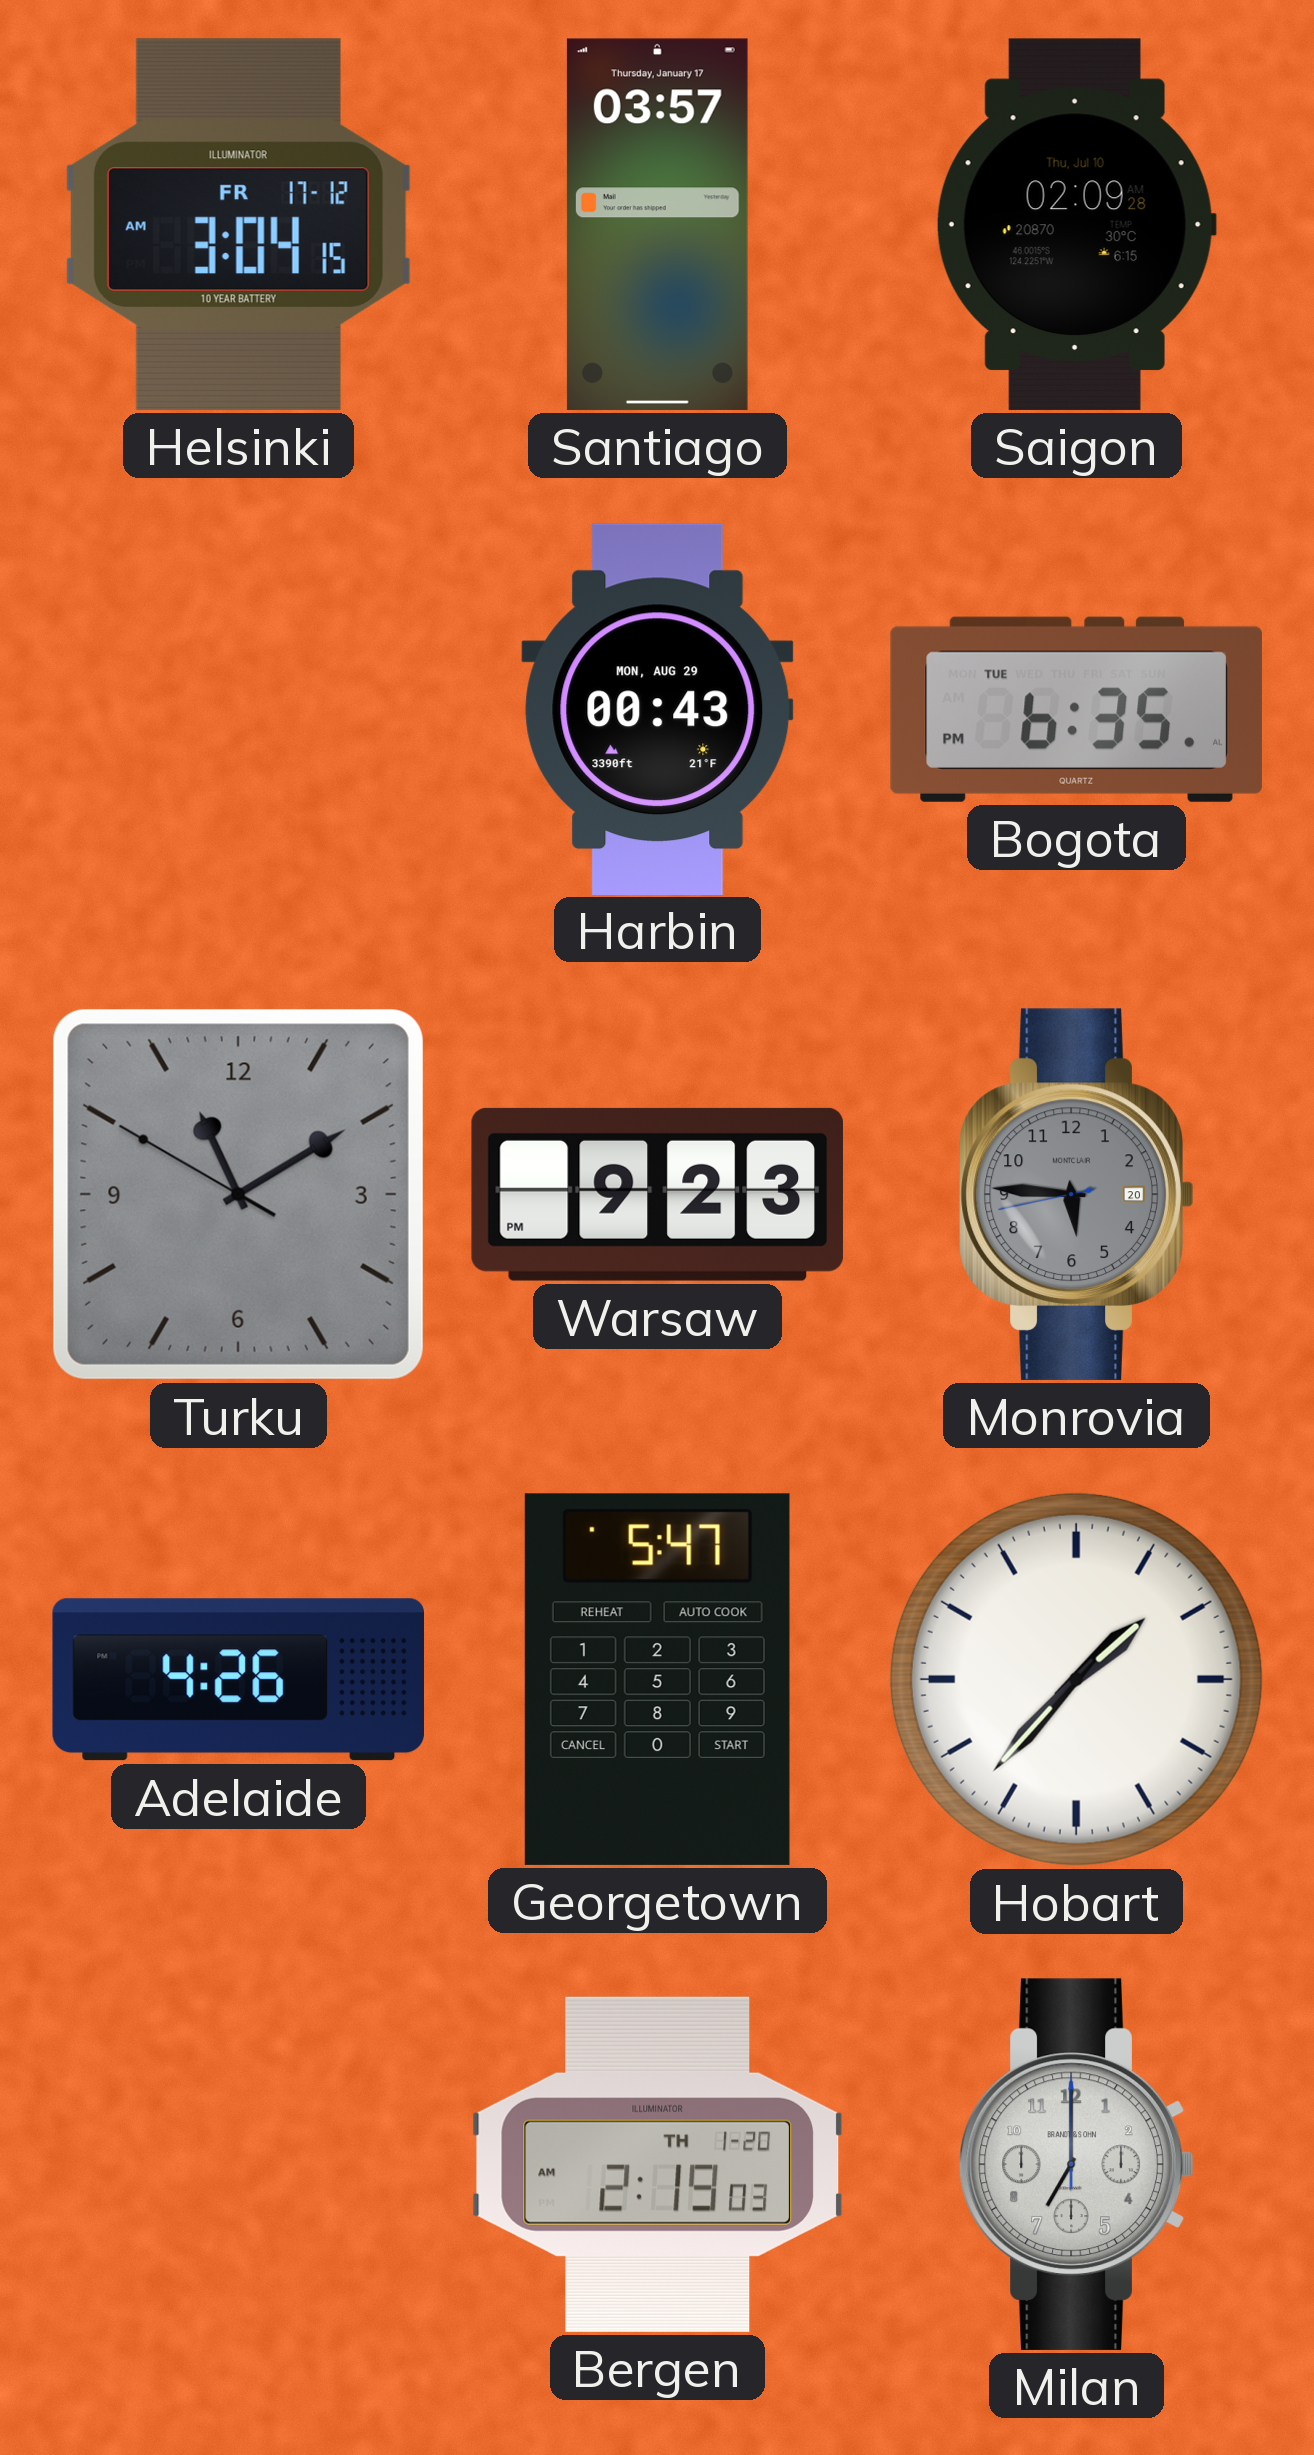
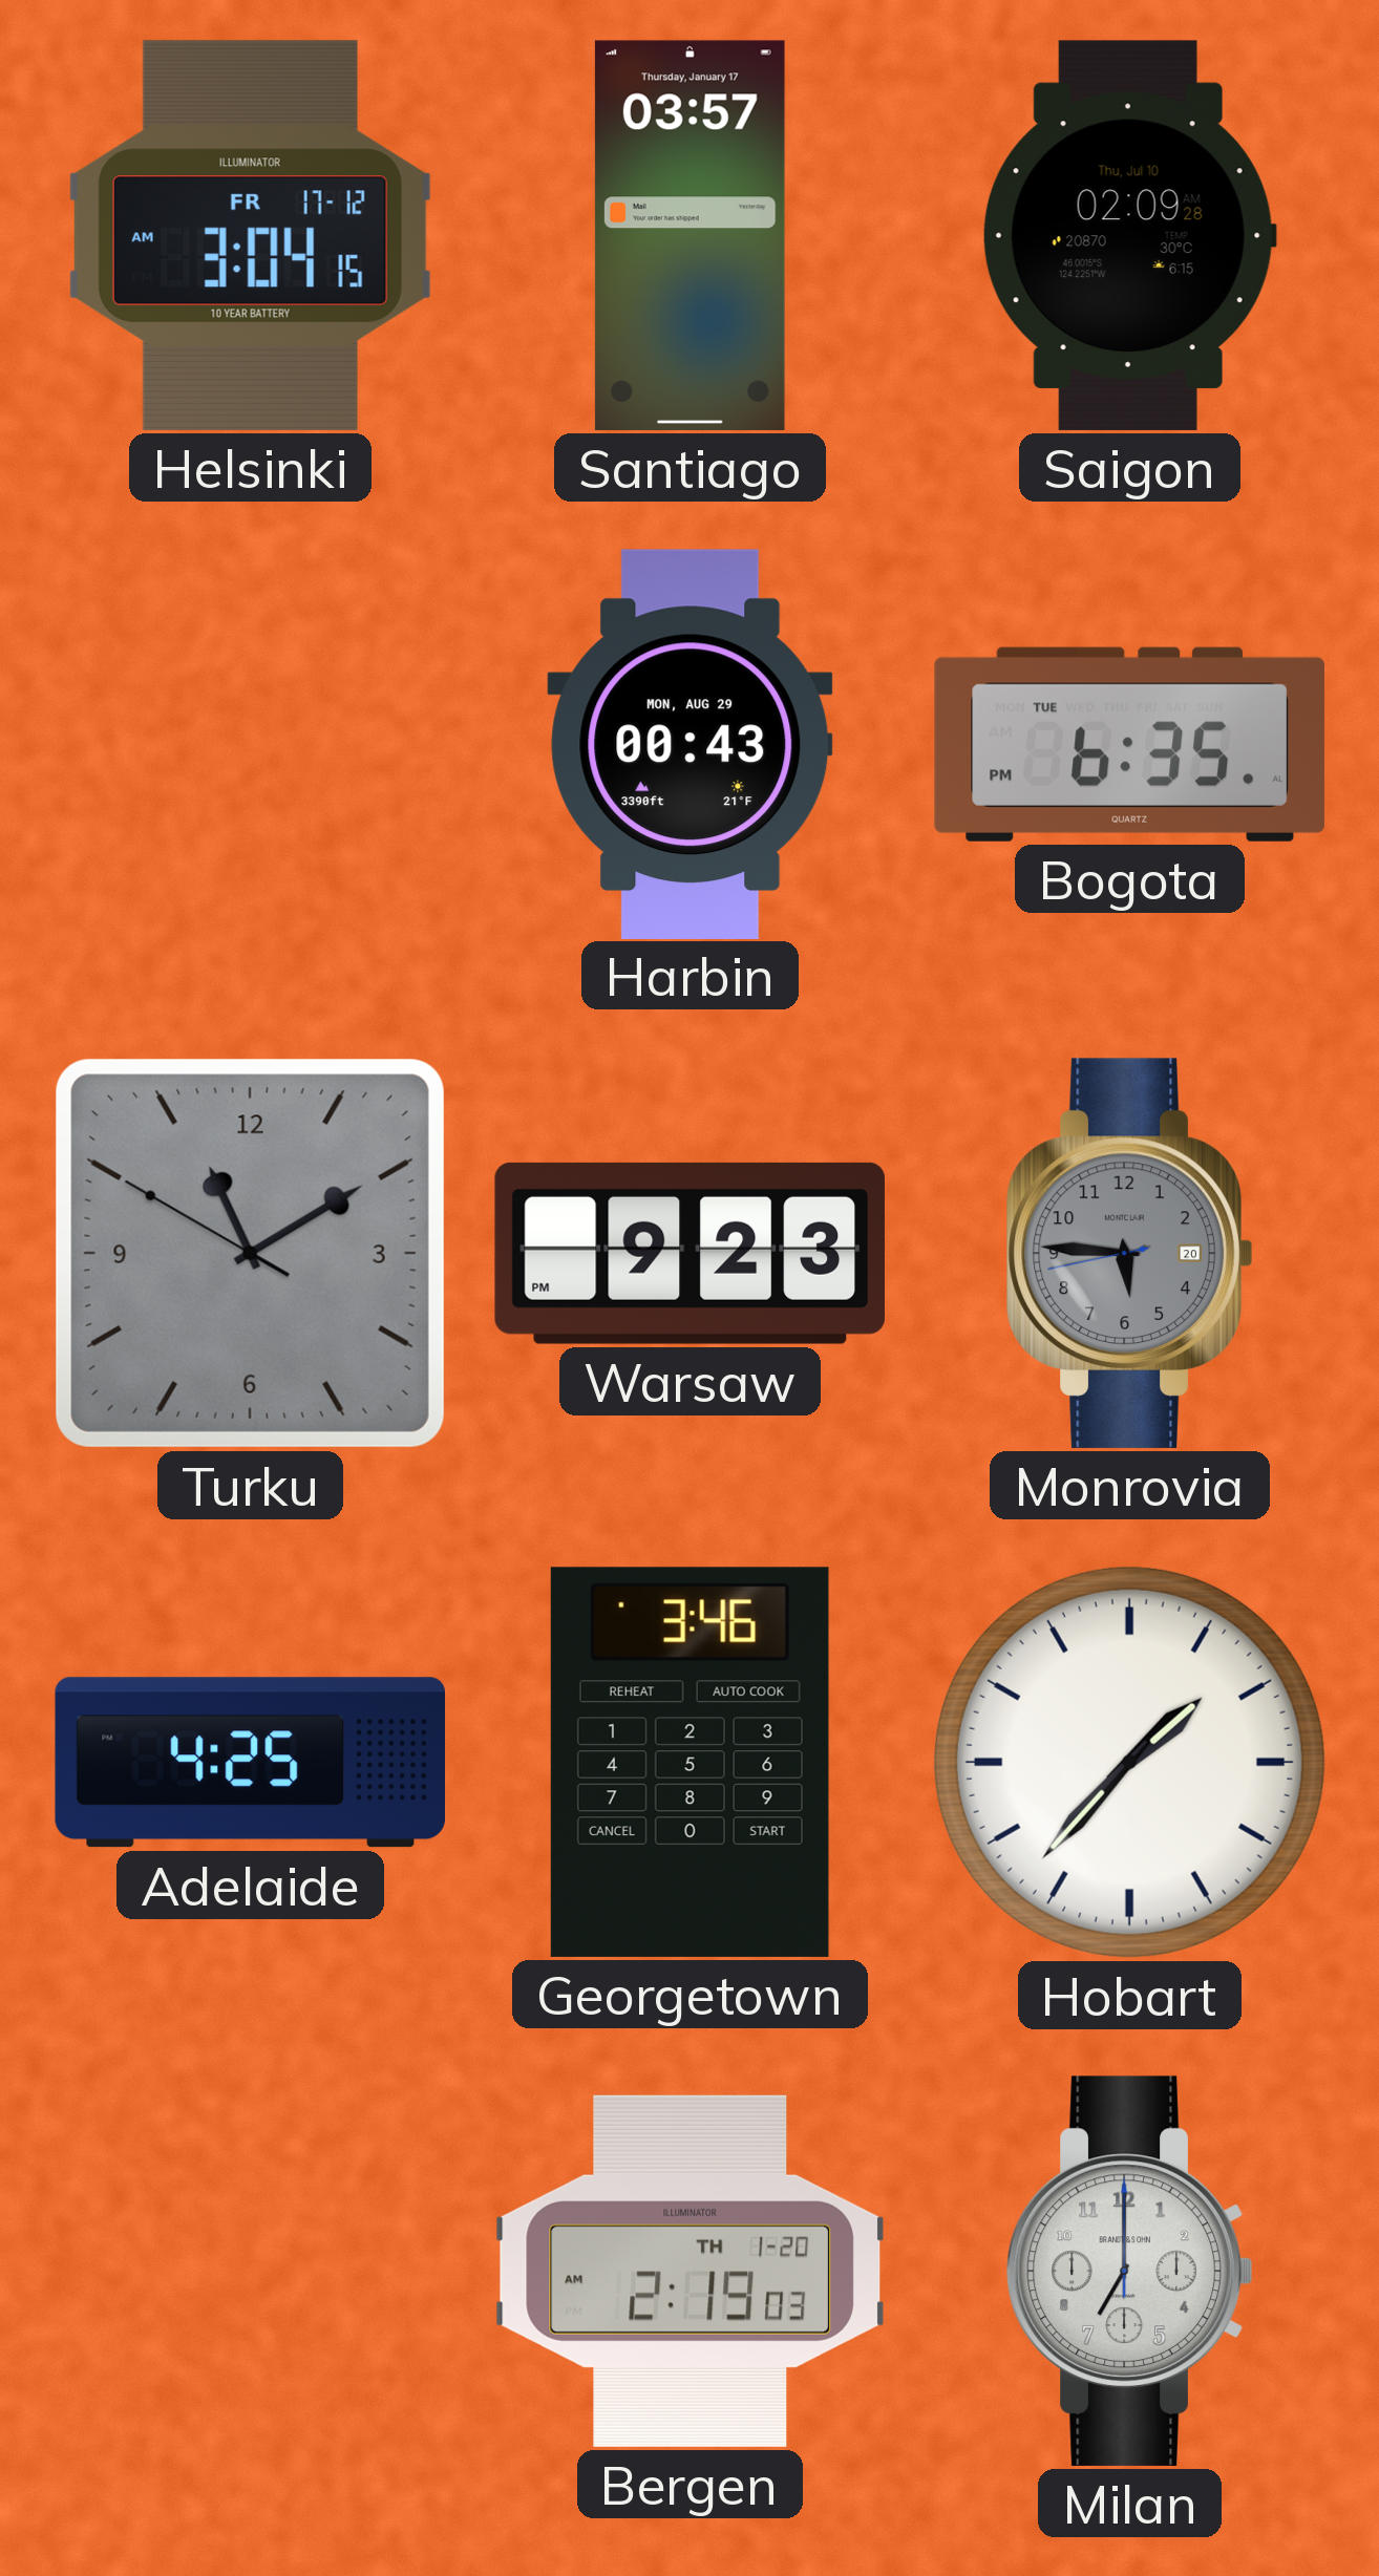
Adelaide: 4:26 -> 4:25
Georgetown: 5:47 -> 3:46
